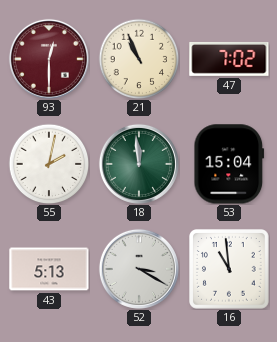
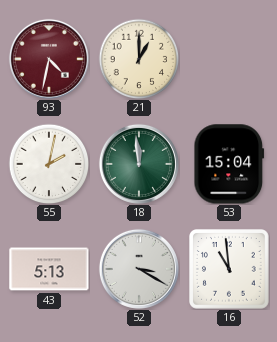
93: 12:30 -> 4:32
21: 10:56 -> 1:00
47: 7:02 -> none
